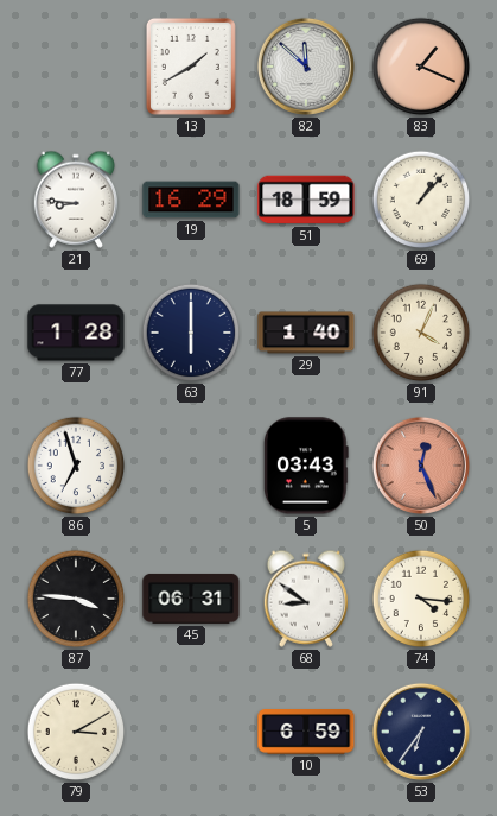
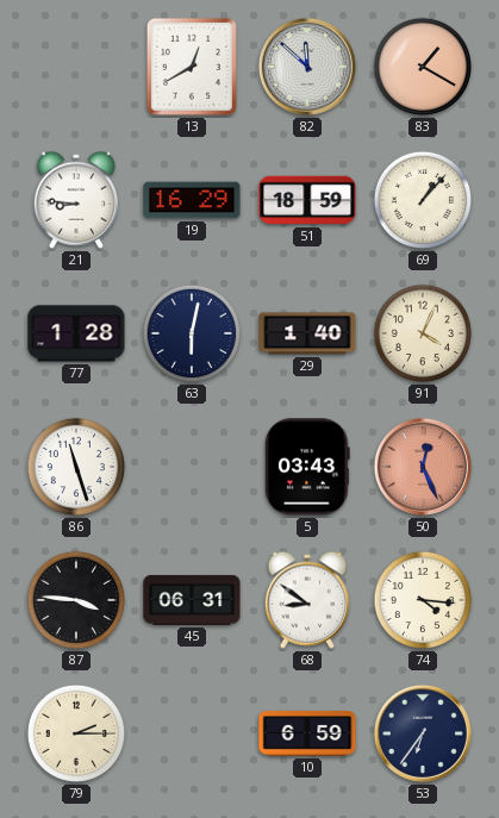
13: 1:40 -> 12:40
83: 1:19 -> 1:20
63: 6:00 -> 6:02
86: 6:57 -> 11:27
79: 3:10 -> 2:15
